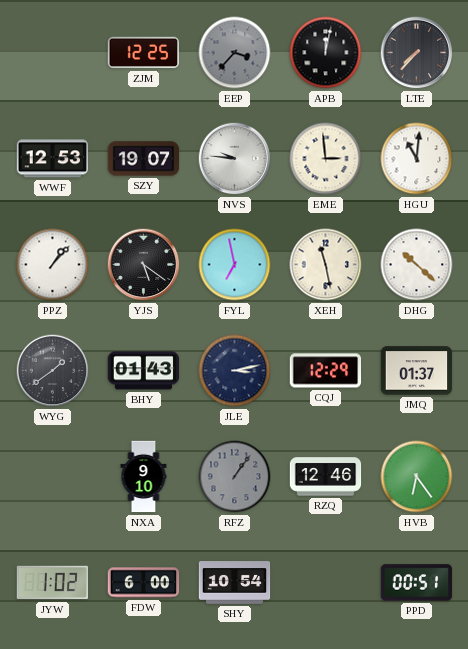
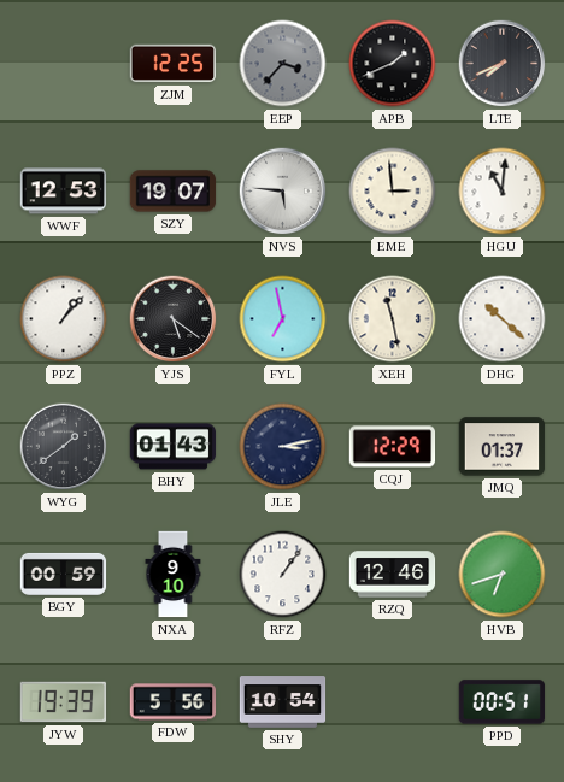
APB: 12:02 -> 1:41
LTE: 7:37 -> 7:41
NVS: 9:46 -> 5:46
BGY: none -> 00:59
RFZ dial: grey -> white
HVB: 6:24 -> 6:42
JYW: 1:02 -> 19:39
FDW: 6:00 -> 5:56
